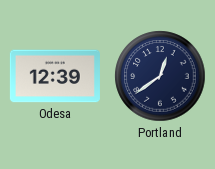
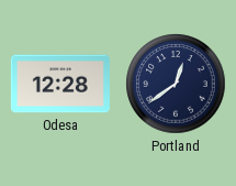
Odesa: 12:39 -> 12:28
